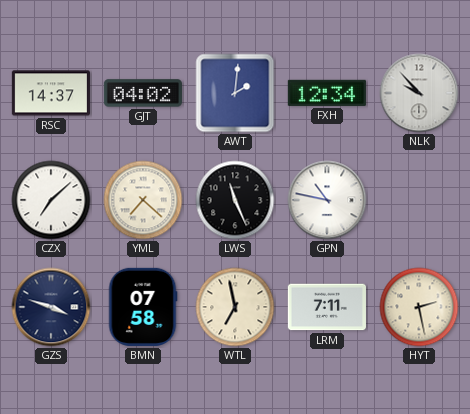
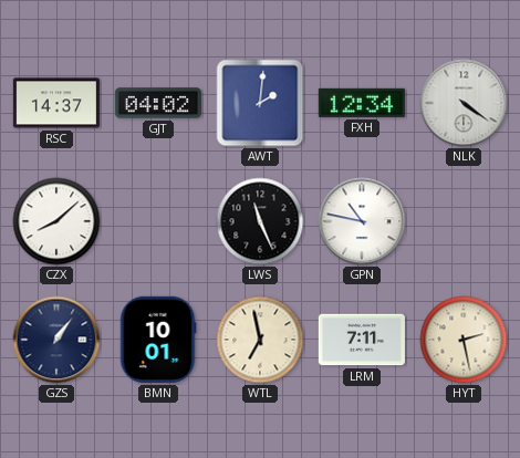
NLK: 9:53 -> 4:21
CZX: 7:08 -> 8:08
YML: 7:22 -> none
GZS: 3:48 -> 1:06
BMN: 07:58 -> 10:01
